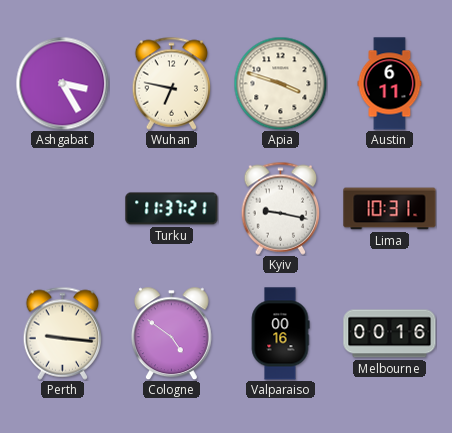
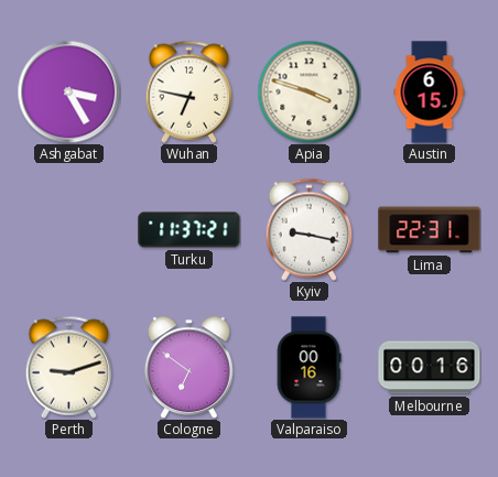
Austin: 6:11 -> 6:15
Lima: 10:31 -> 22:31
Perth: 9:16 -> 9:12
Cologne: 4:51 -> 6:51
